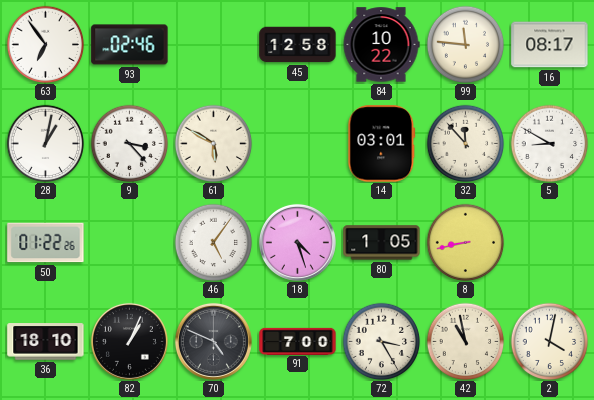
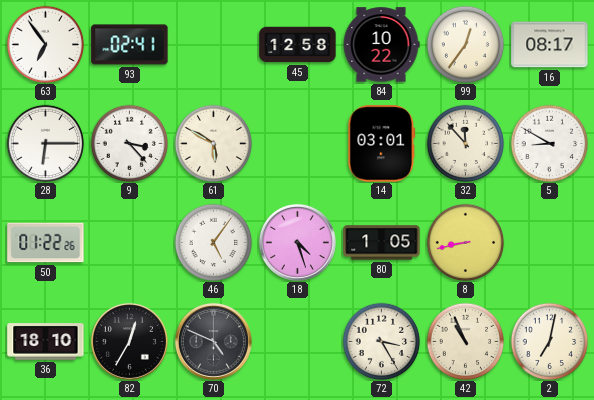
93: 02:46 -> 02:41
99: 11:46 -> 12:36
28: 1:02 -> 6:15
82: 1:04 -> 12:35
91: 7:00 -> none
42: 10:58 -> 10:56
2: 4:02 -> 7:02
